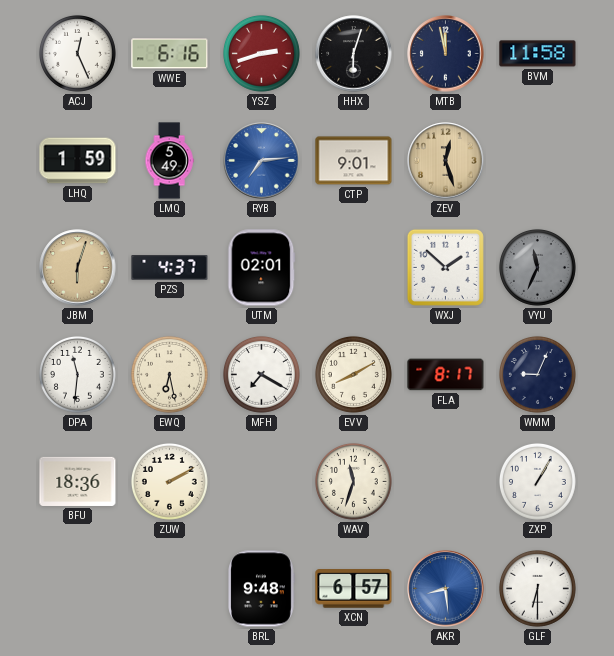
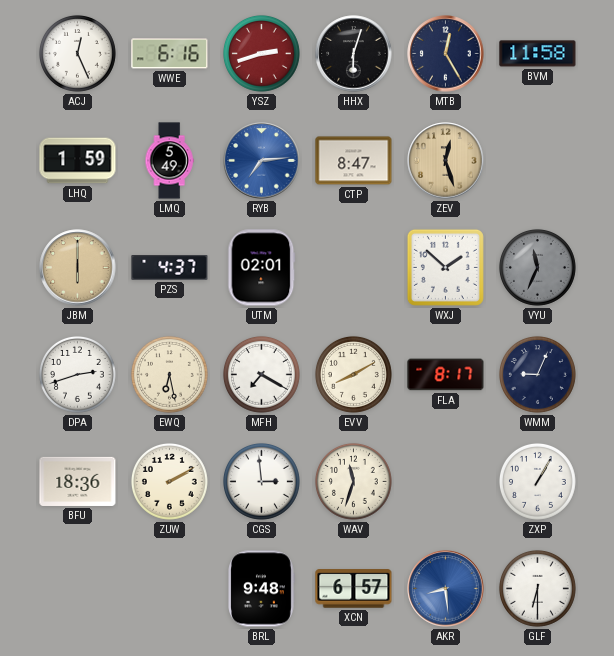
MTB: 11:58 -> 12:25
CTP: 9:01 -> 8:47
JBM: 6:03 -> 6:00
DPA: 11:31 -> 2:42
CGS: none -> 2:59
